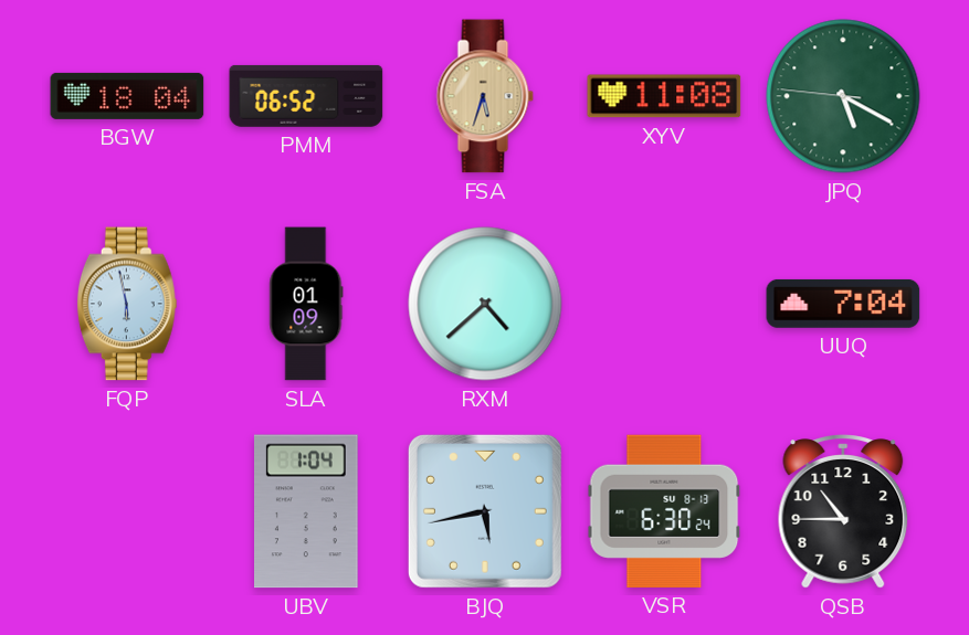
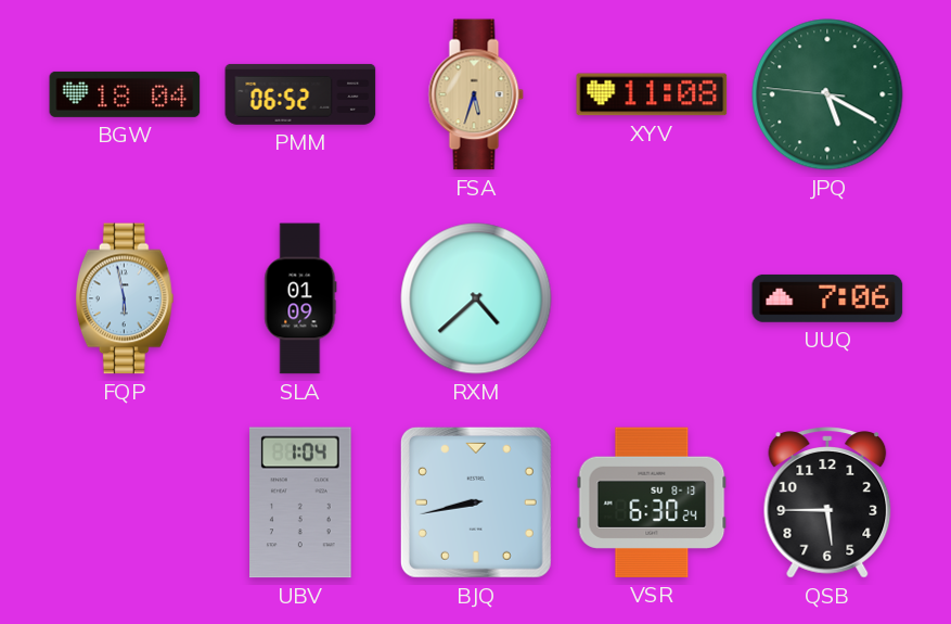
UUQ: 7:04 -> 7:06
BJQ: 5:43 -> 8:43
QSB: 10:45 -> 5:45
